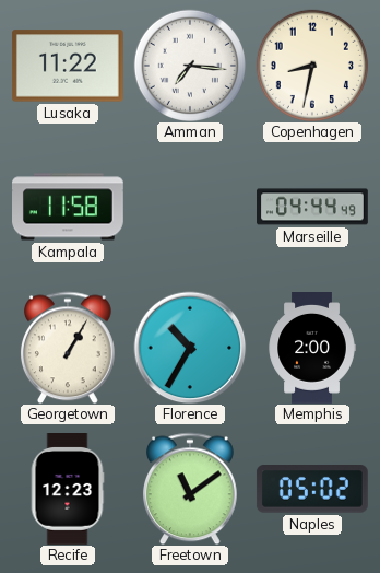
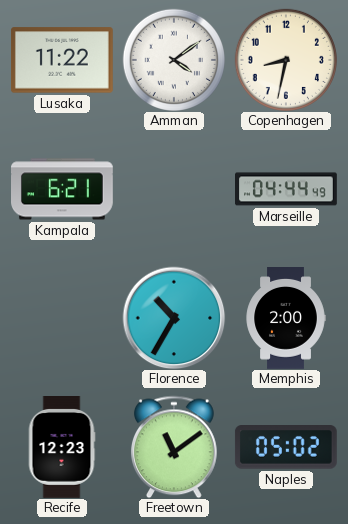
Amman: 7:16 -> 4:09
Kampala: 11:58 -> 6:21
Georgetown: 1:05 -> none
